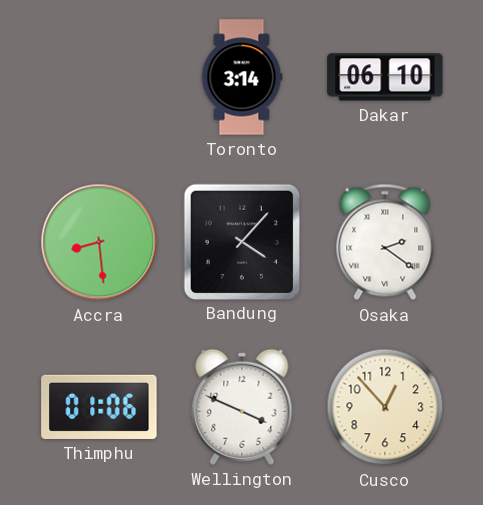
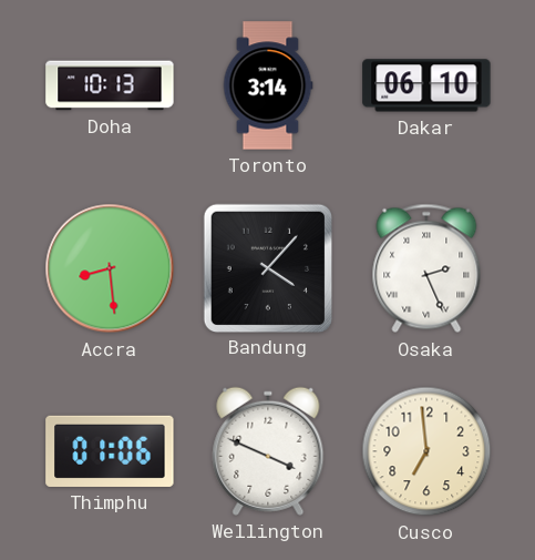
Doha: none -> 10:13
Osaka: 2:21 -> 2:26
Cusco: 12:53 -> 6:59
